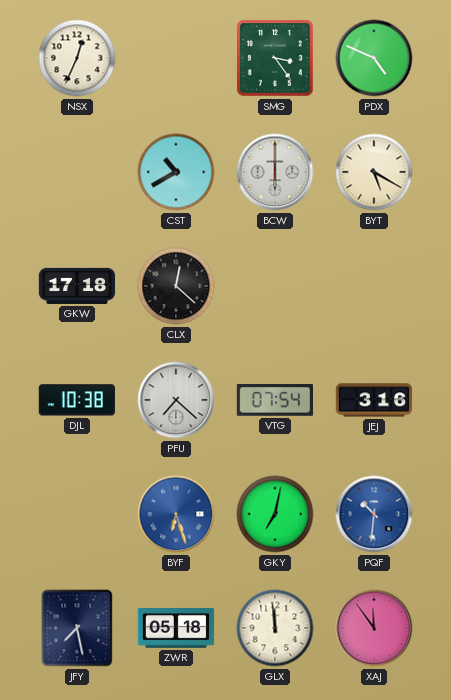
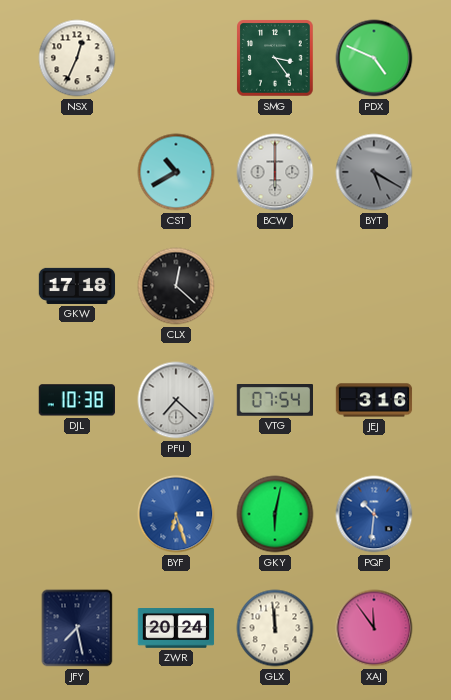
BYT dial: cream -> grey
GKY: 7:02 -> 6:02
ZWR: 05:18 -> 20:24
